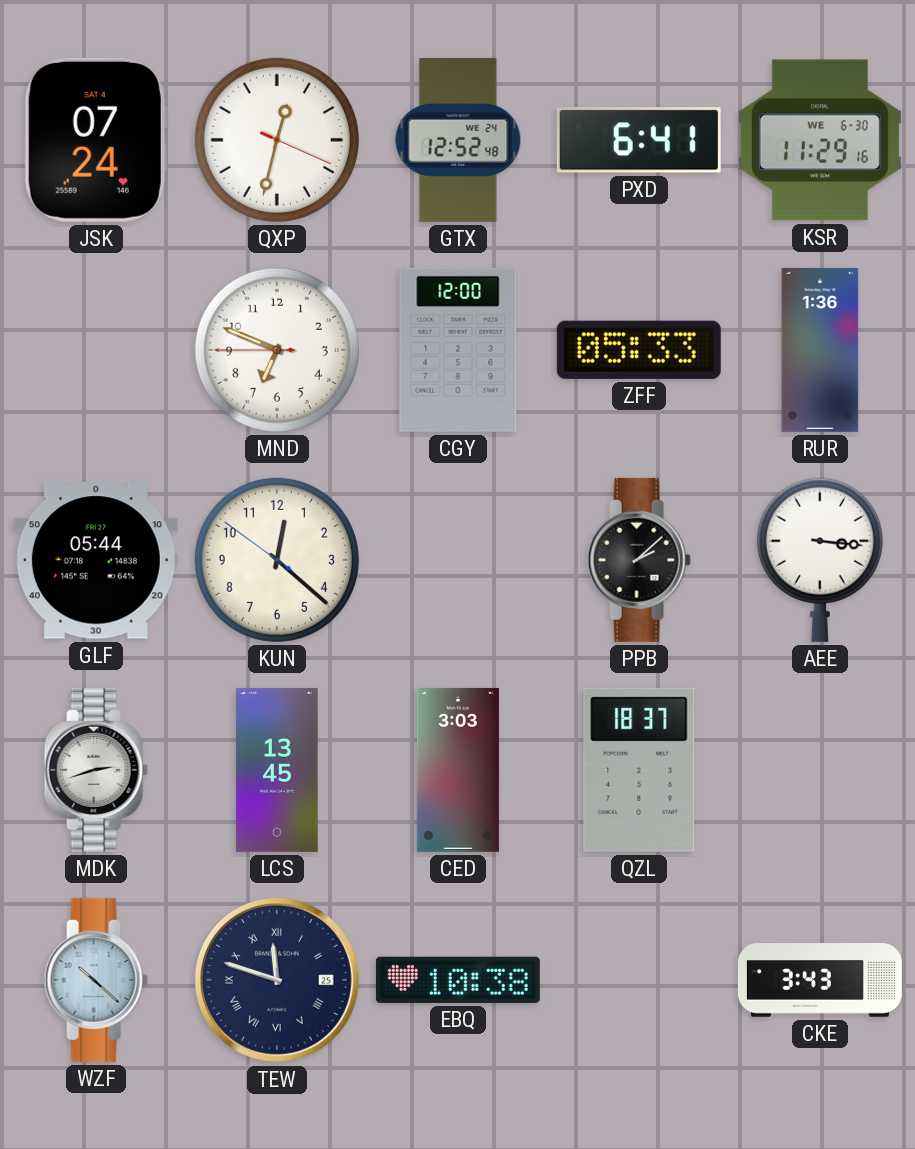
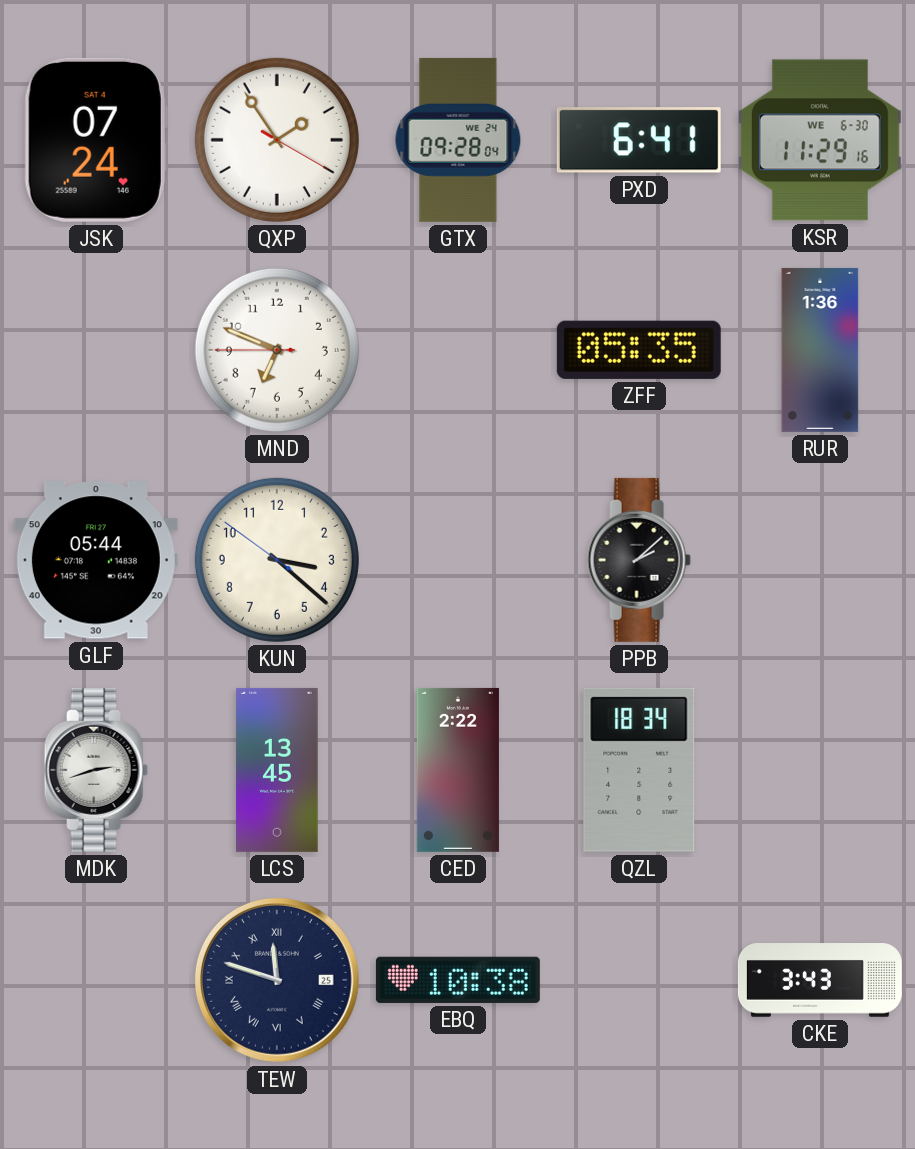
QXP: 12:32 -> 1:54
GTX: 12:52 -> 09:28
CGY: 12:00 -> none
ZFF: 05:33 -> 05:35
KUN: 12:21 -> 3:21
AEE: 3:16 -> none
CED: 3:03 -> 2:22
QZL: 18:37 -> 18:34
WZF: 10:22 -> none
